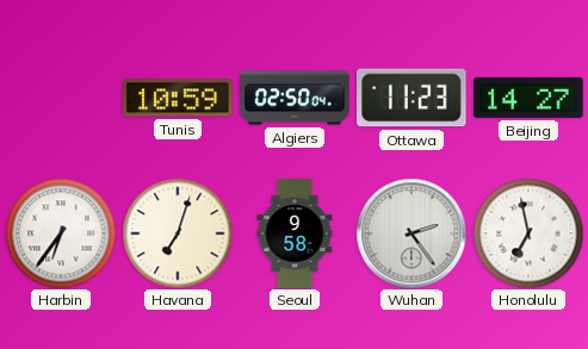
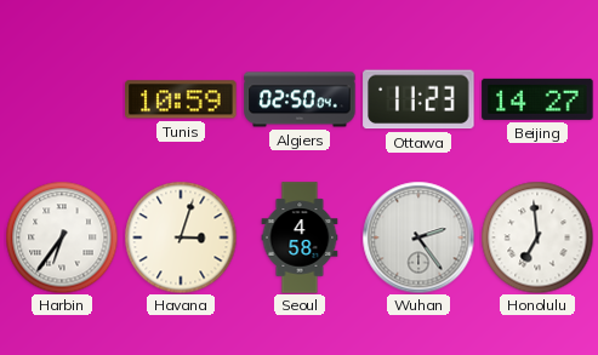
Havana: 7:03 -> 3:03
Seoul: 9:58 -> 4:58
Honolulu: 6:58 -> 6:59
